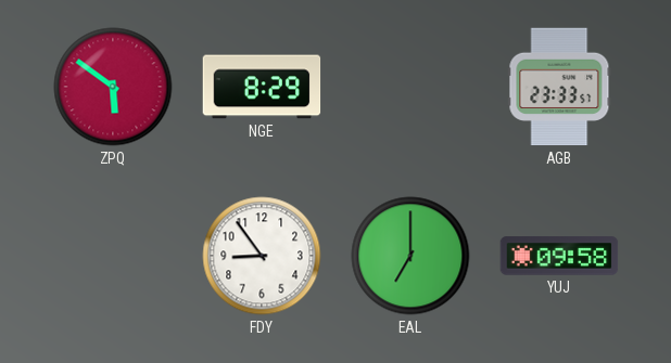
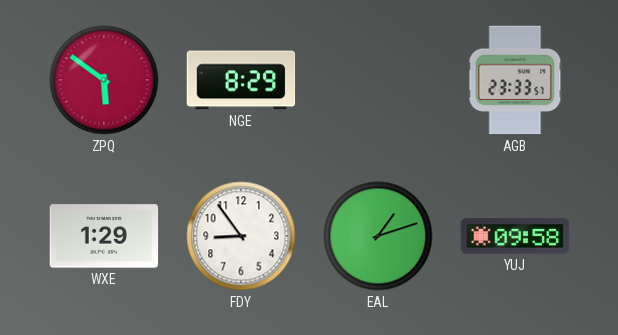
WXE: none -> 1:29
EAL: 7:00 -> 1:12
